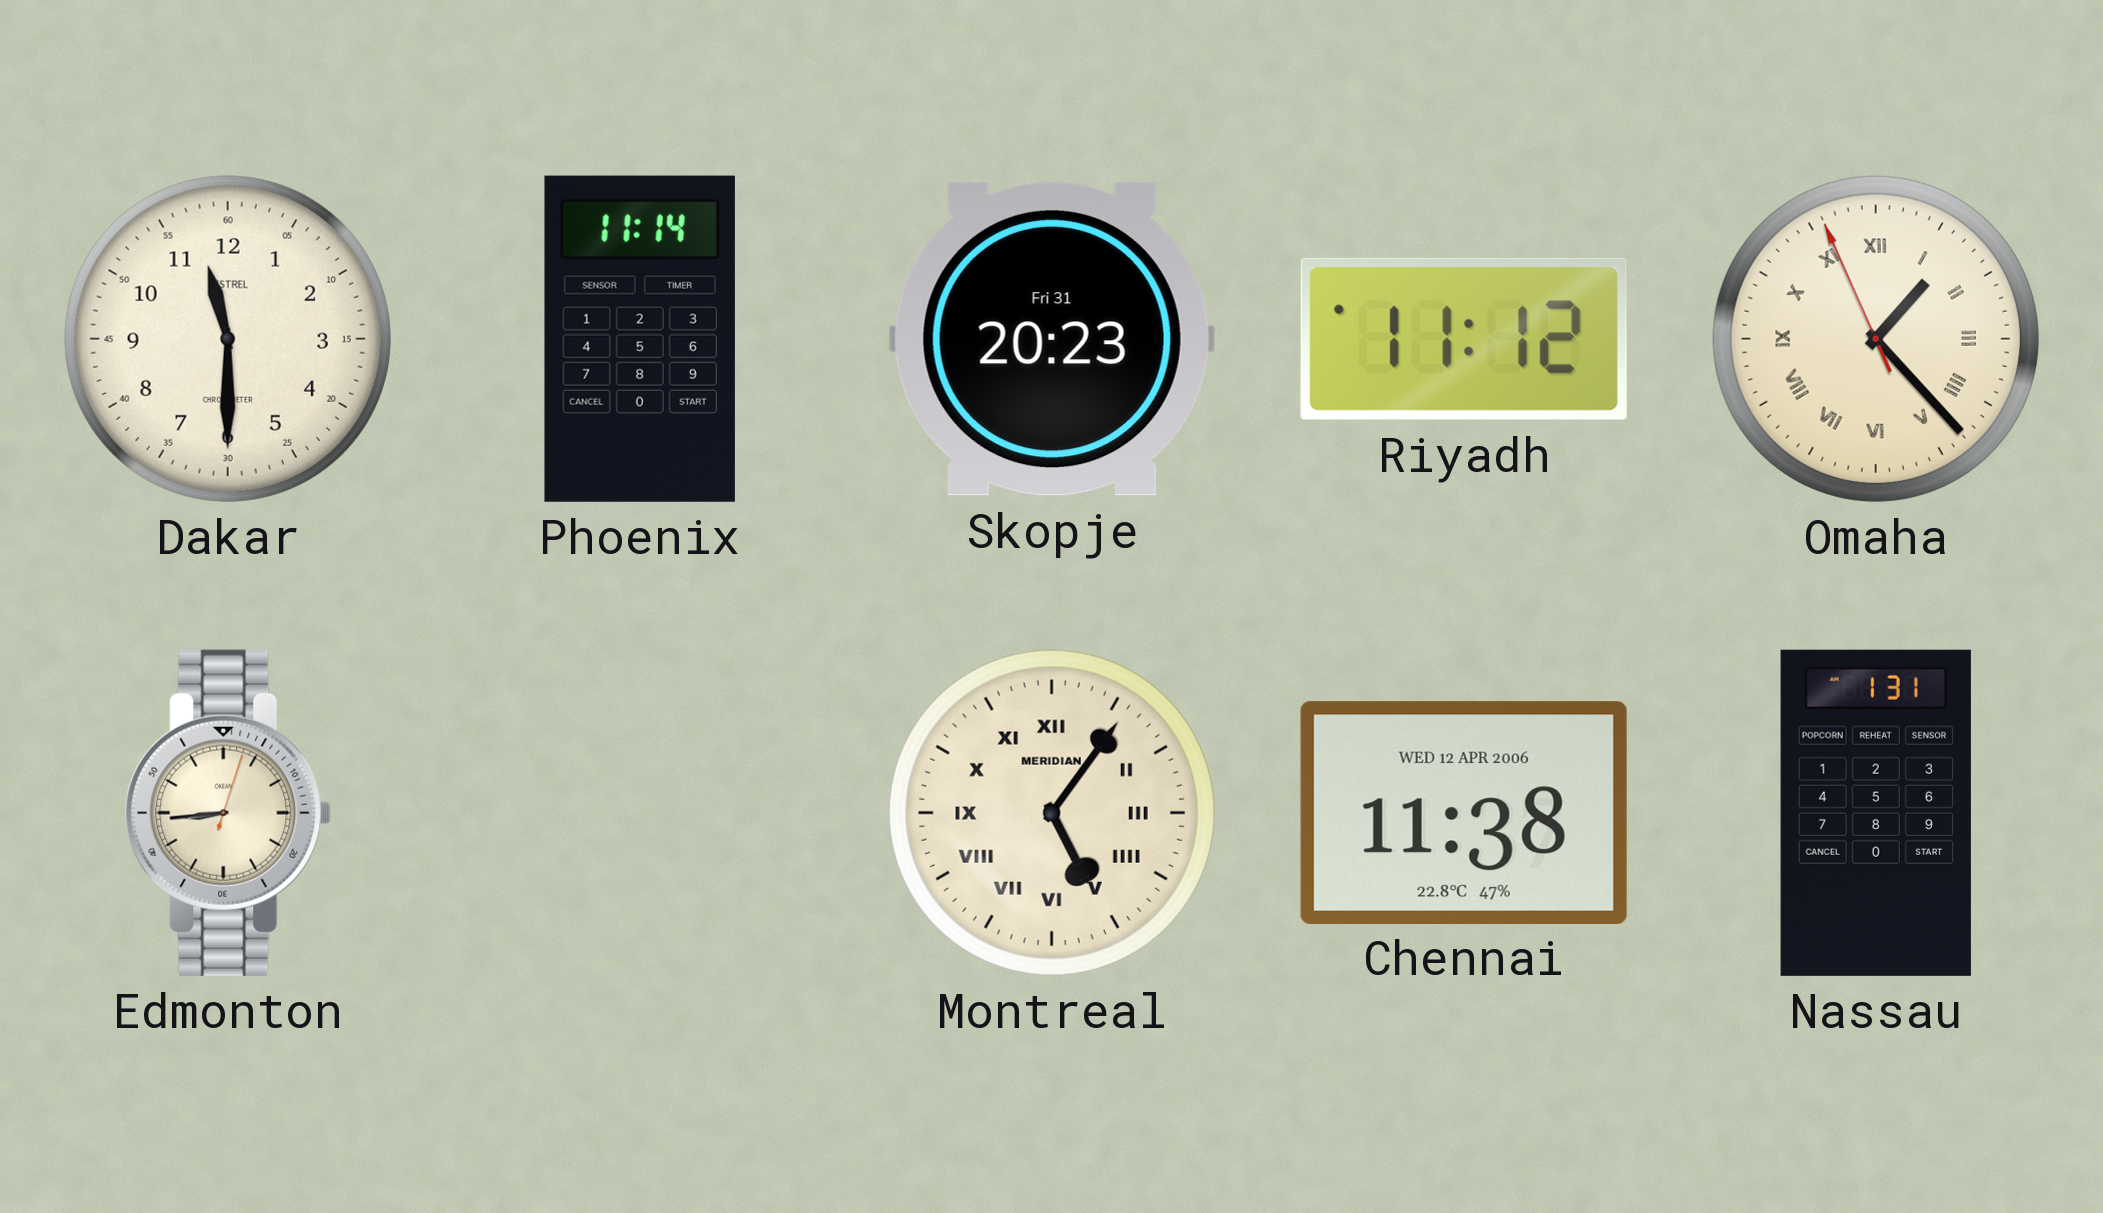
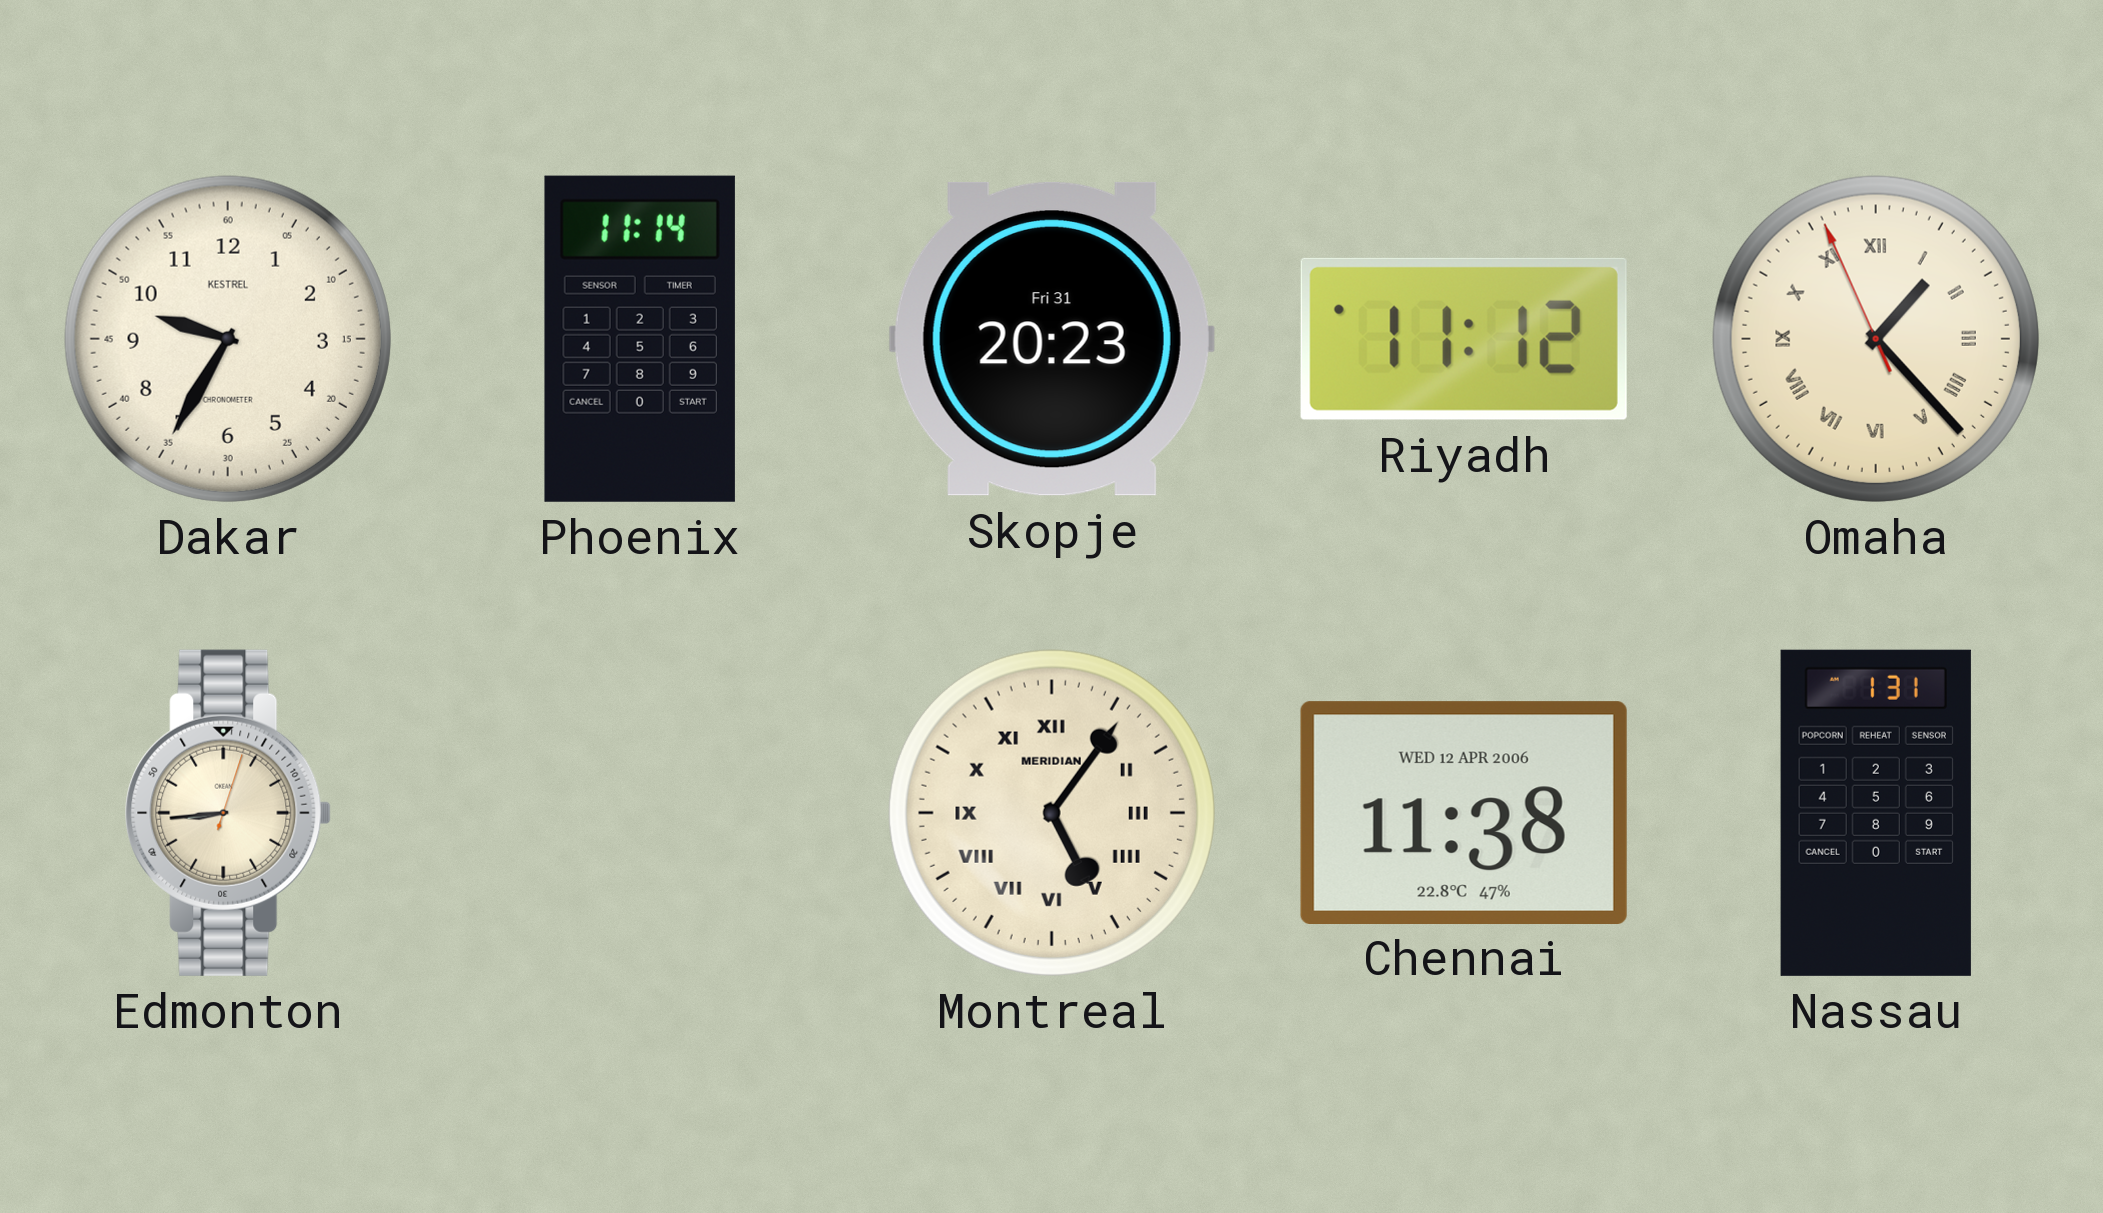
Dakar: 11:30 -> 9:35
